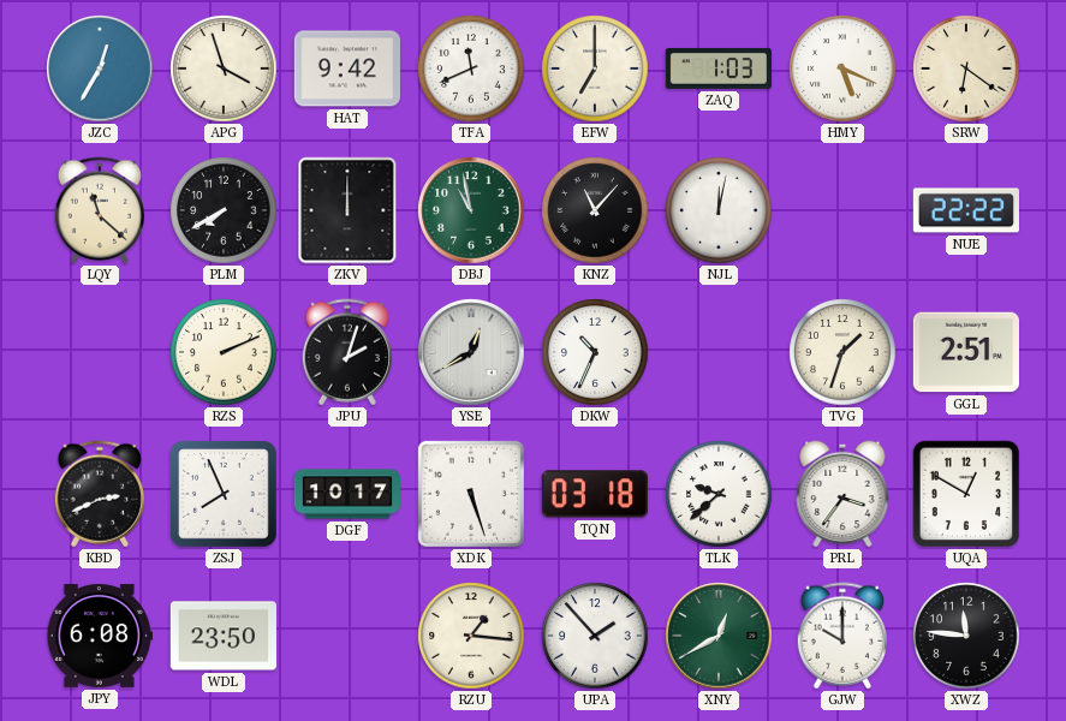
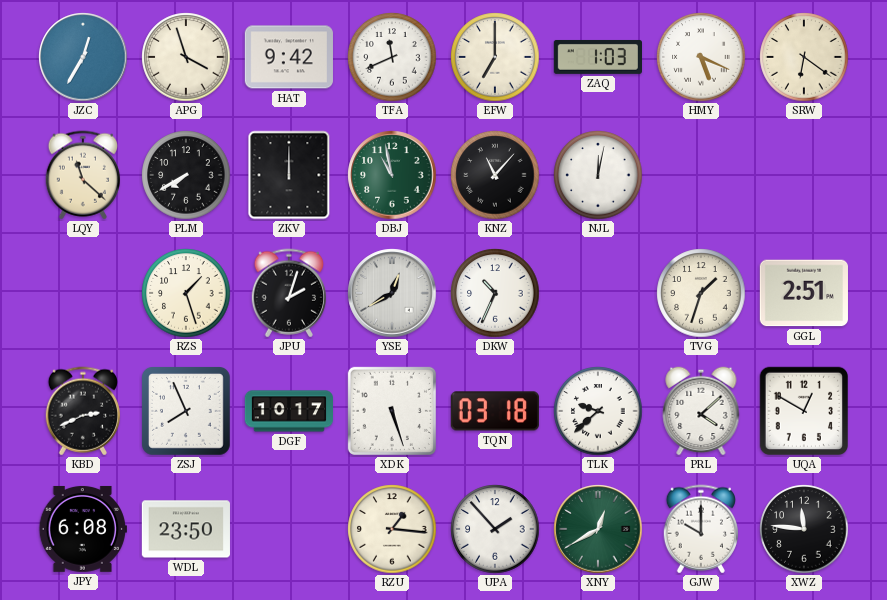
NUE: 22:22 -> none
RZS: 2:11 -> 1:27
PRL: 3:36 -> 4:08
